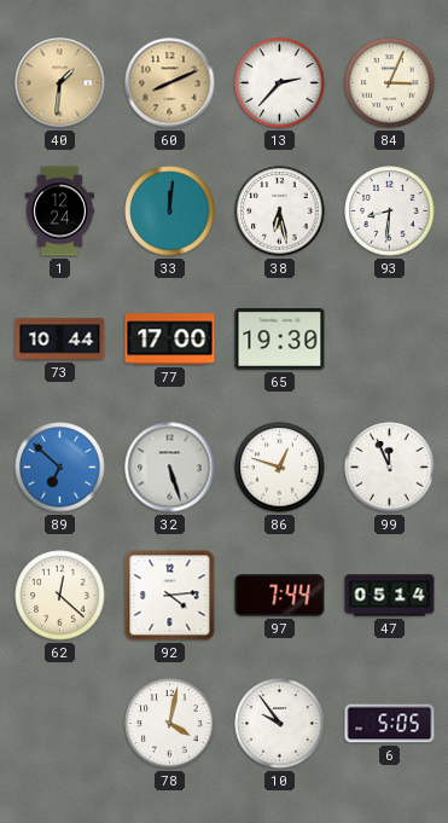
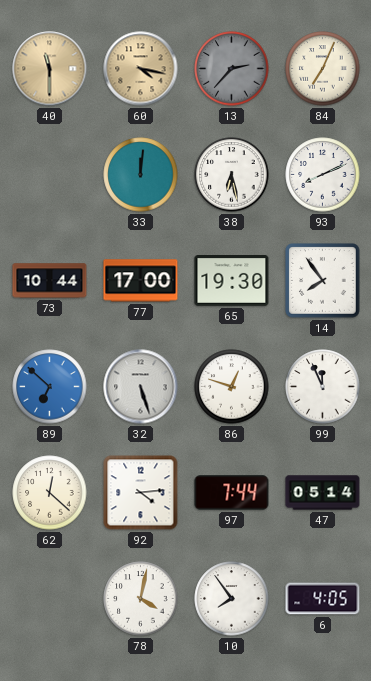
40: 1:31 -> 11:30
60: 8:11 -> 4:17
13 dial: white -> grey
84: 3:04 -> 7:04
1: 12:24 -> none
93: 8:31 -> 8:11
14: none -> 7:54
10: 9:54 -> 7:54
6: 5:05 -> 4:05
